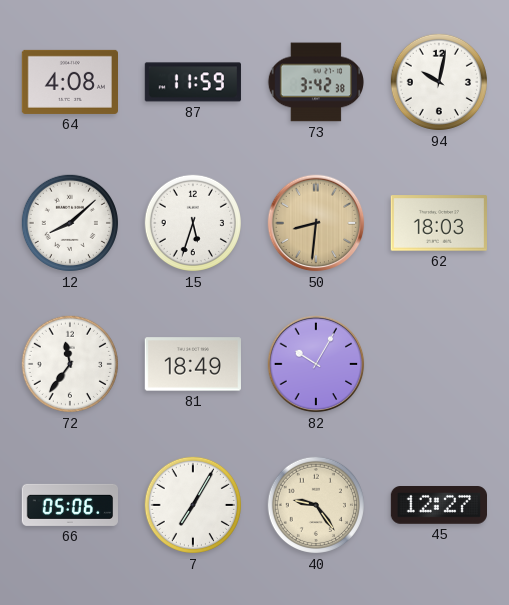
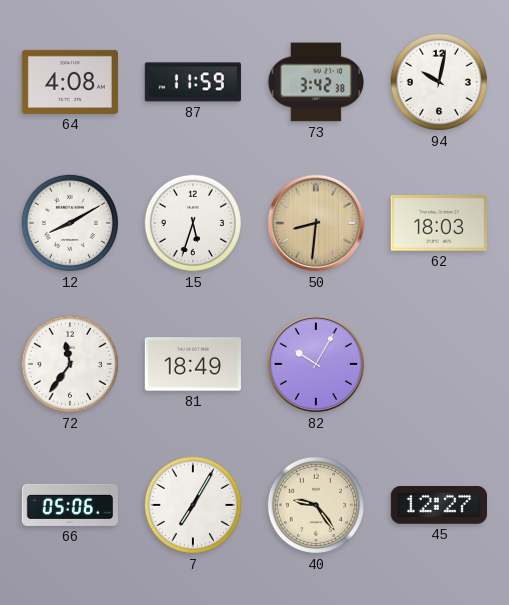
12: 8:08 -> 8:10
